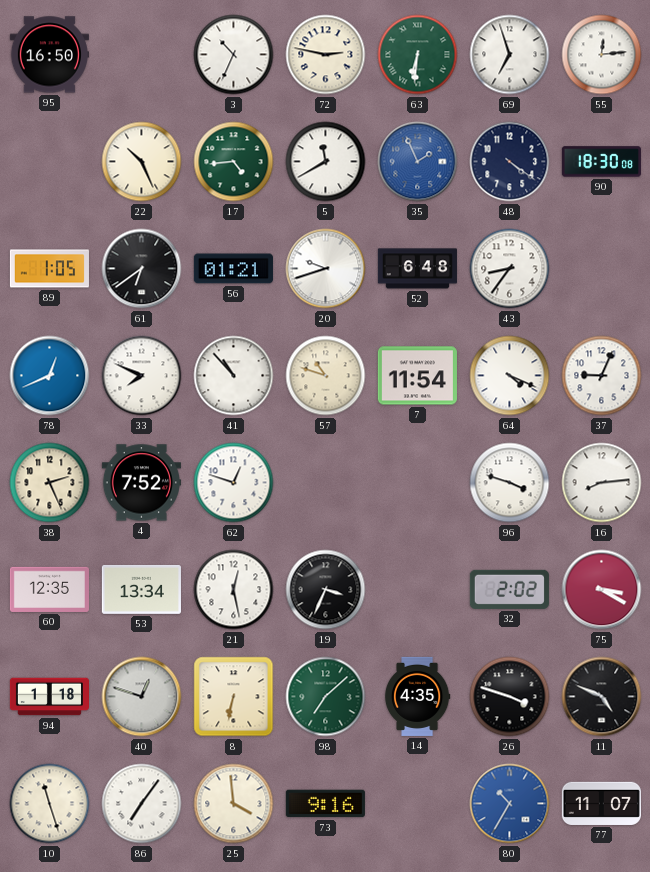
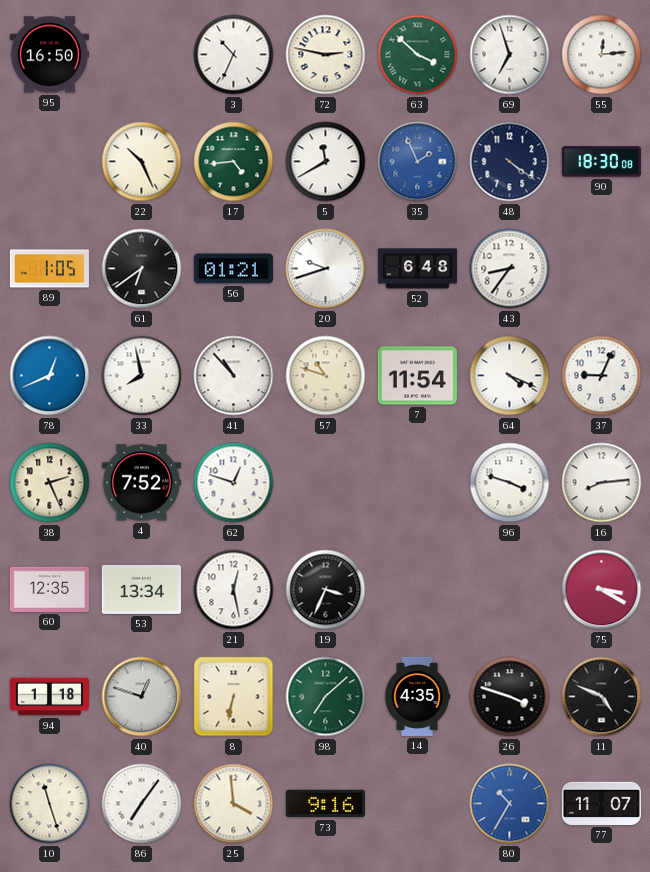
63: 6:31 -> 3:52
33: 7:49 -> 7:58
32: 2:02 -> none
